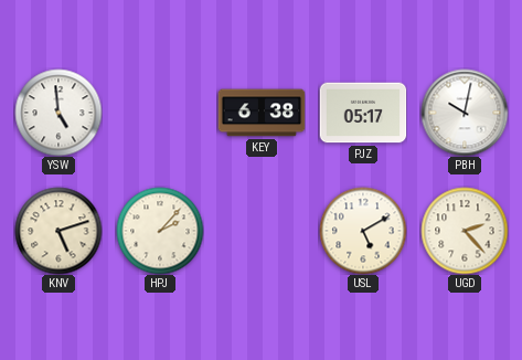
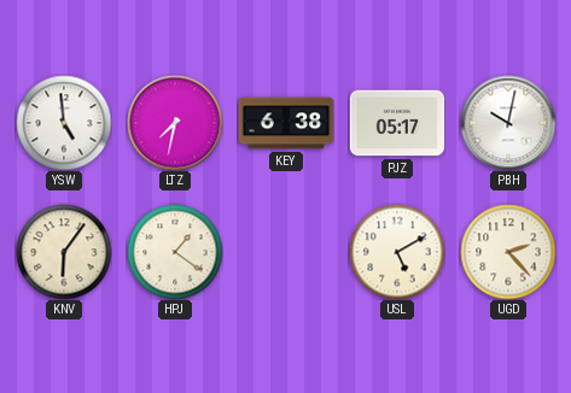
LTZ: none -> 7:32
KNV: 5:12 -> 6:06
HPJ: 2:07 -> 1:21
